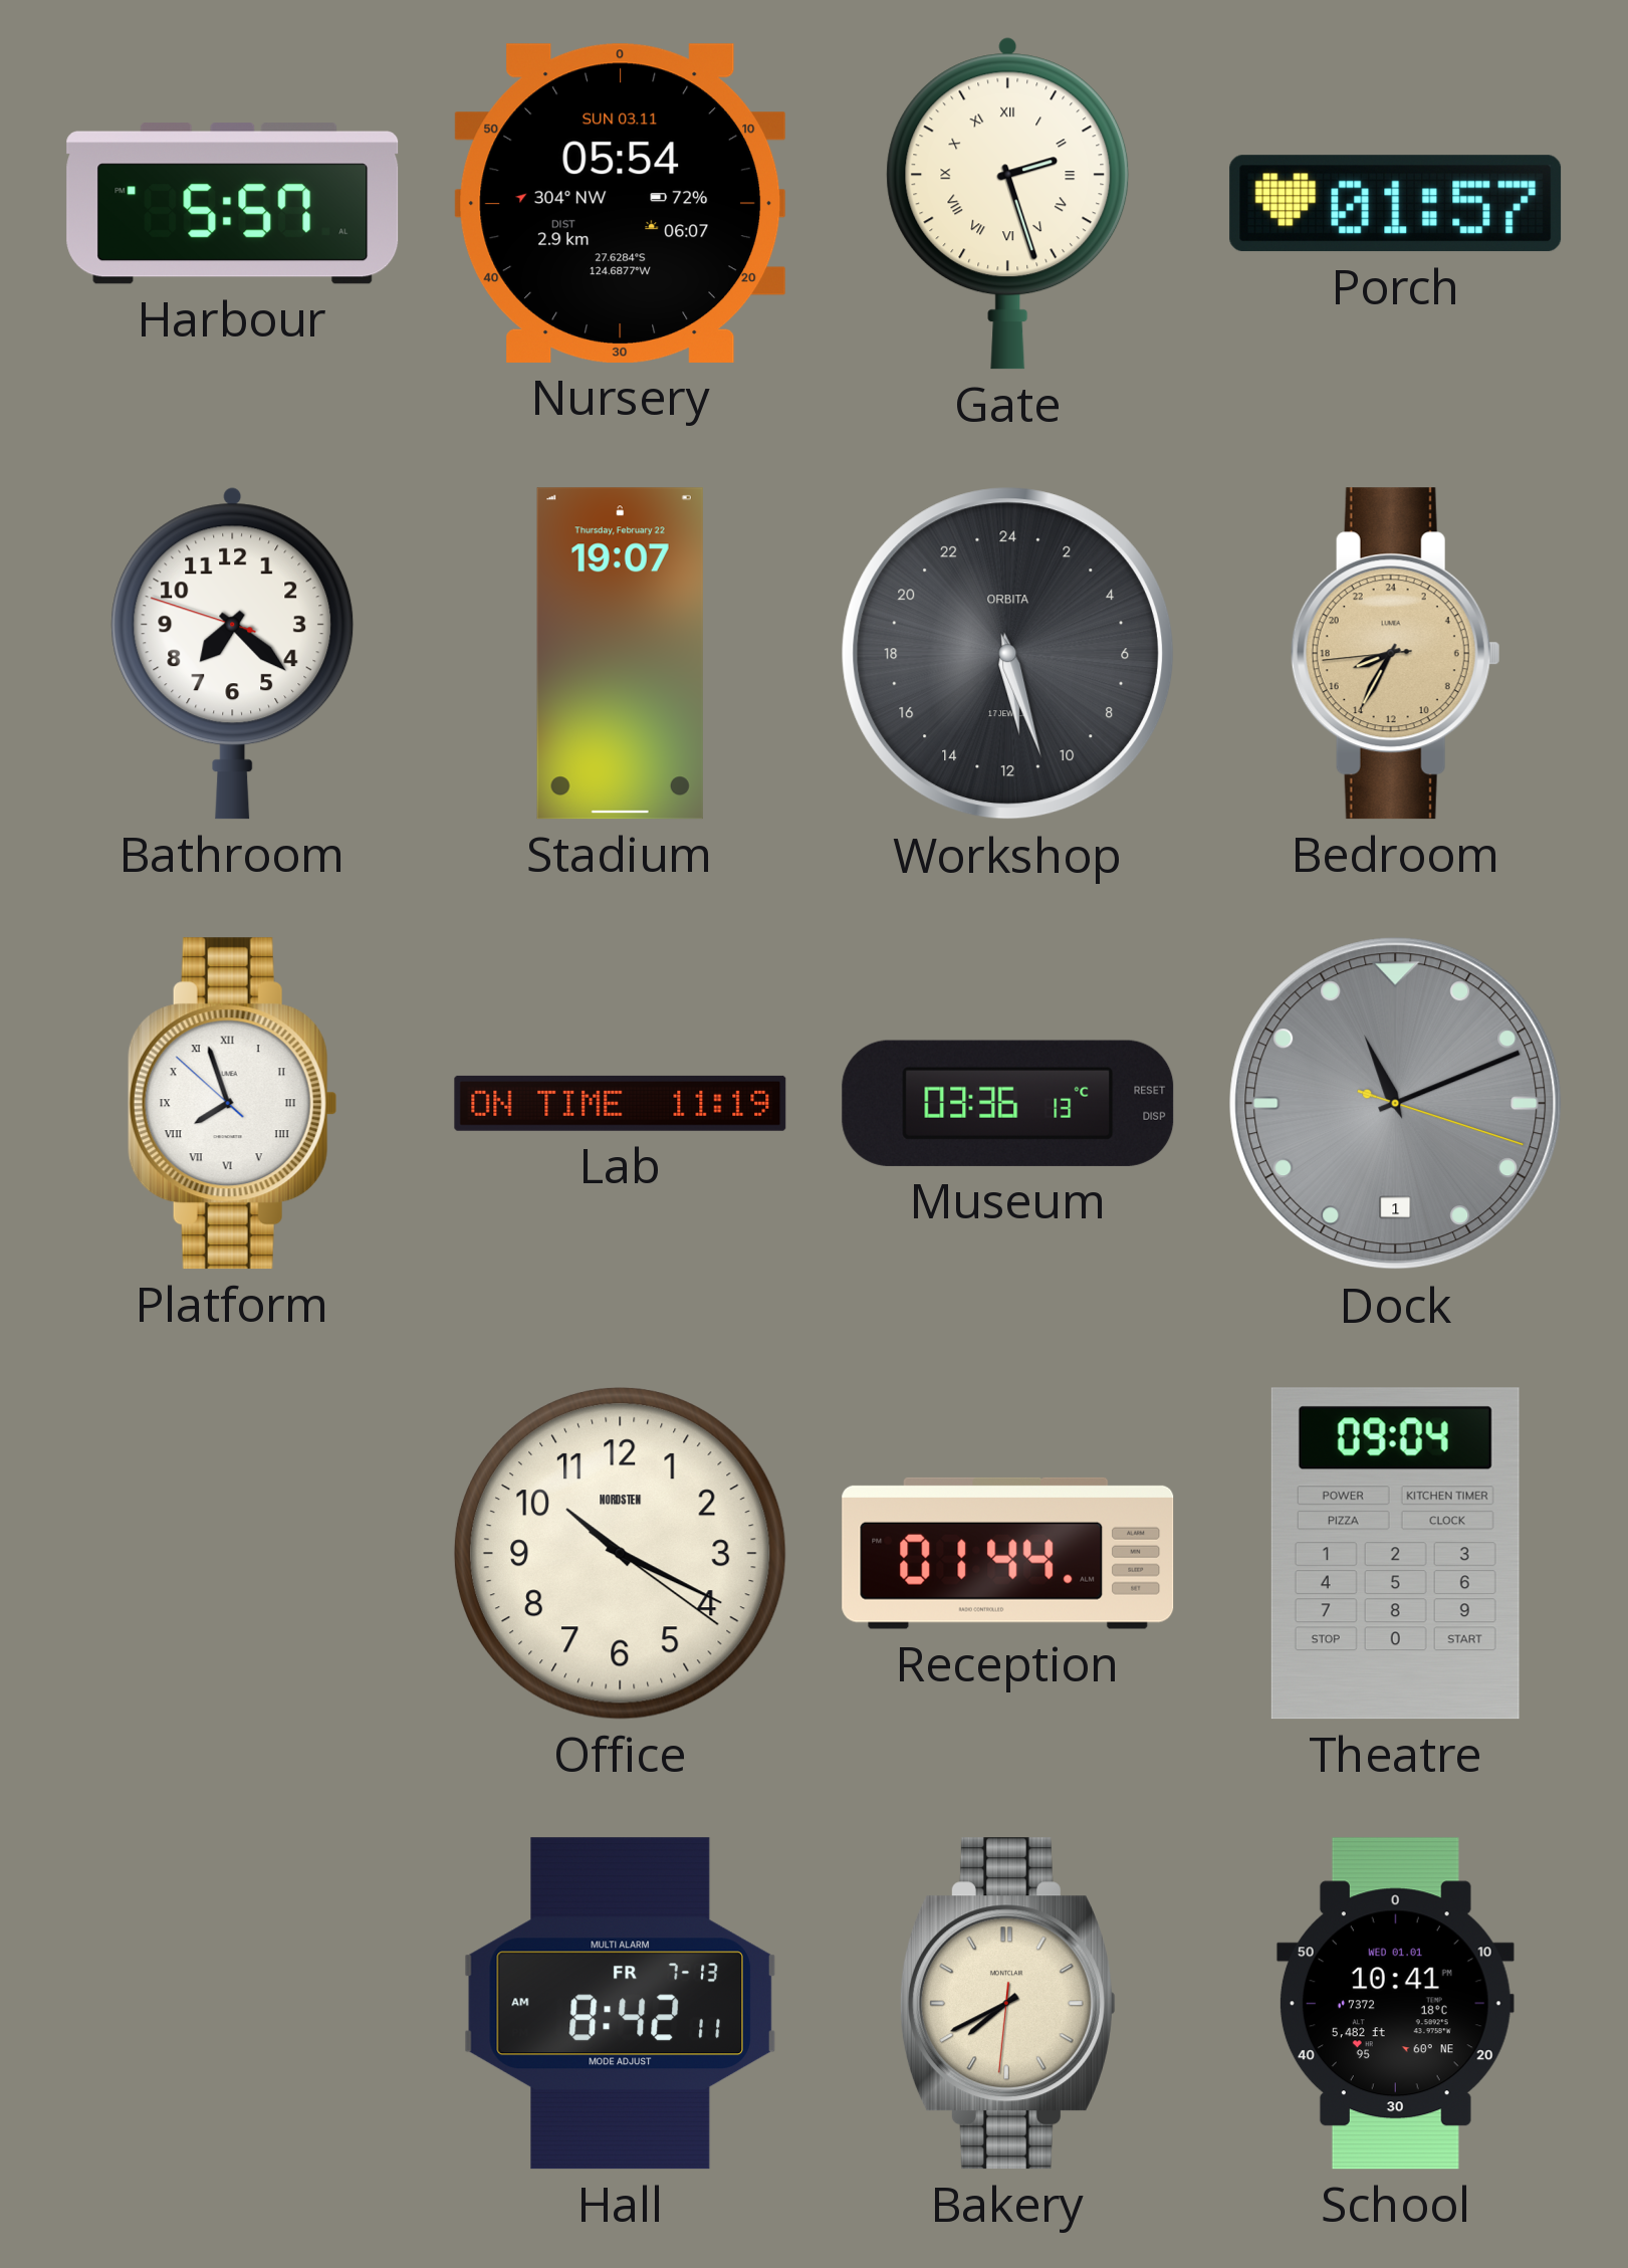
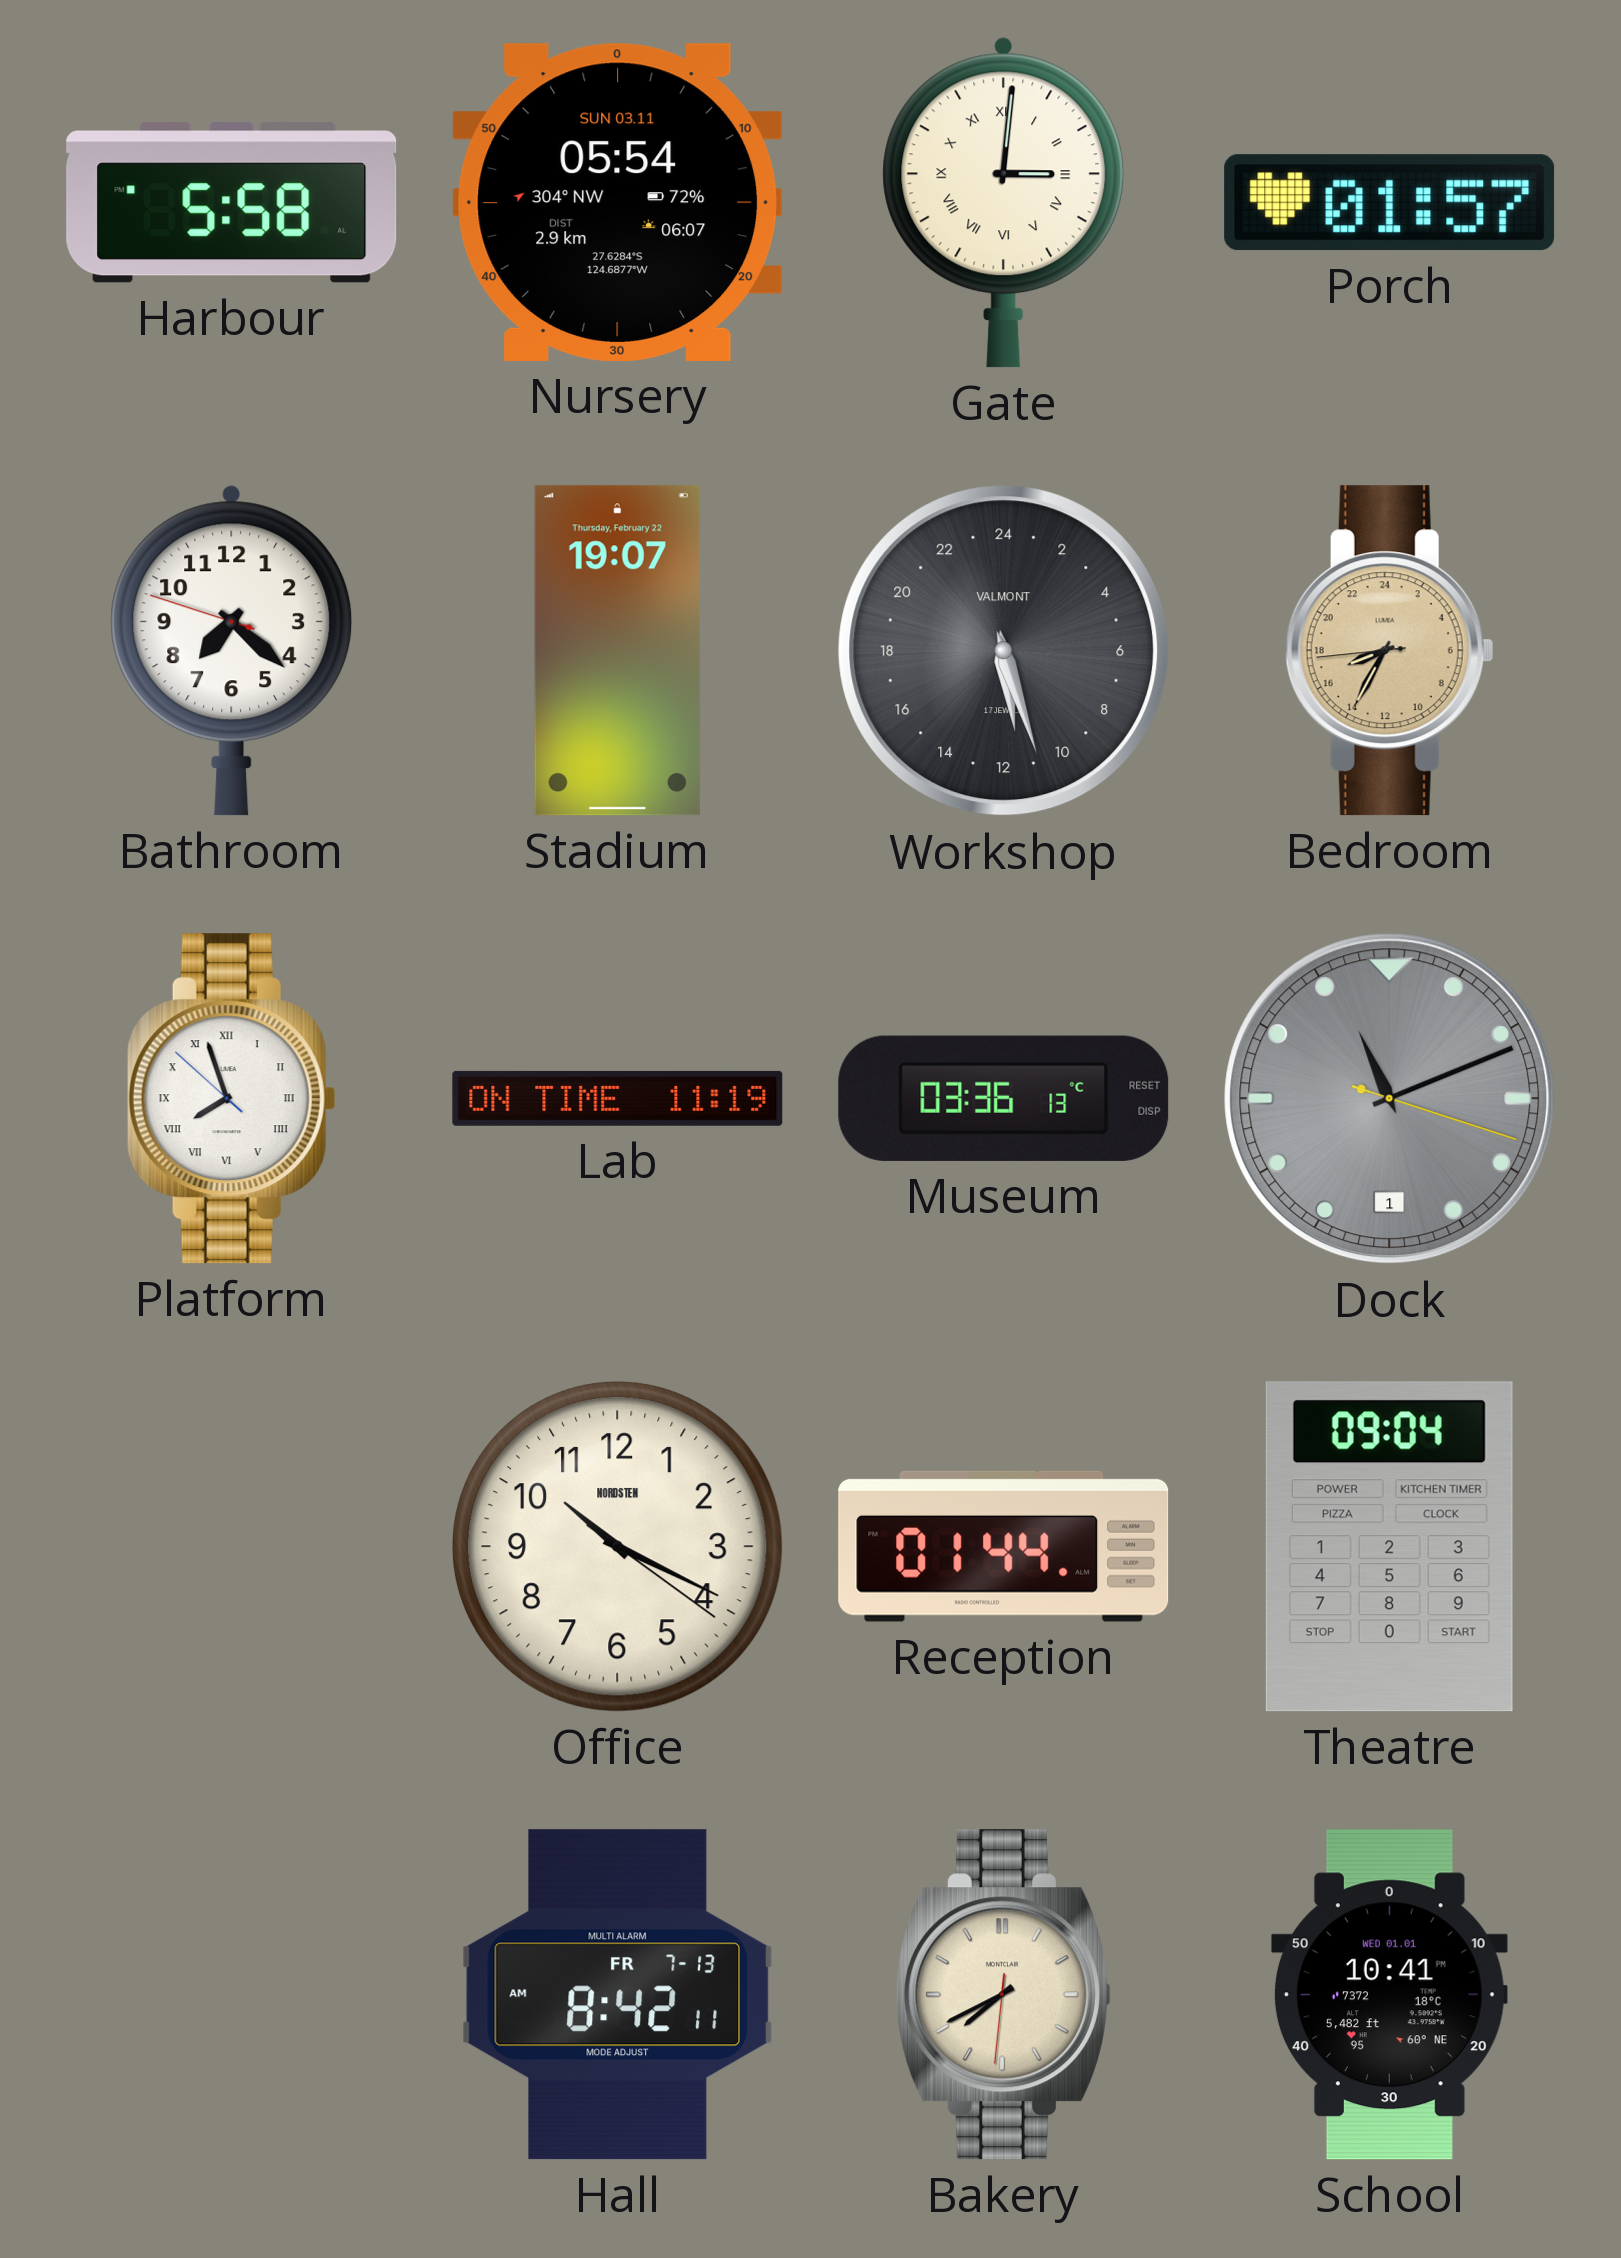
Harbour: 5:57 -> 5:58
Gate: 2:27 -> 3:01
Workshop brand: ORBITA -> VALMONT
